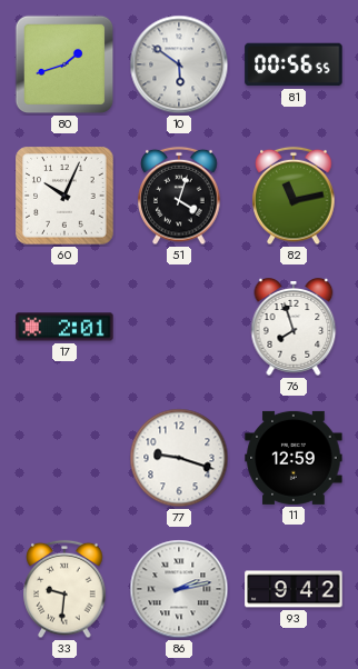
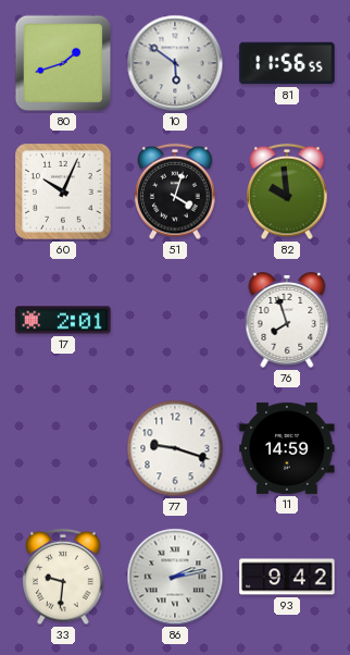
81: 00:56 -> 11:56
82: 11:13 -> 9:59
11: 12:59 -> 14:59
